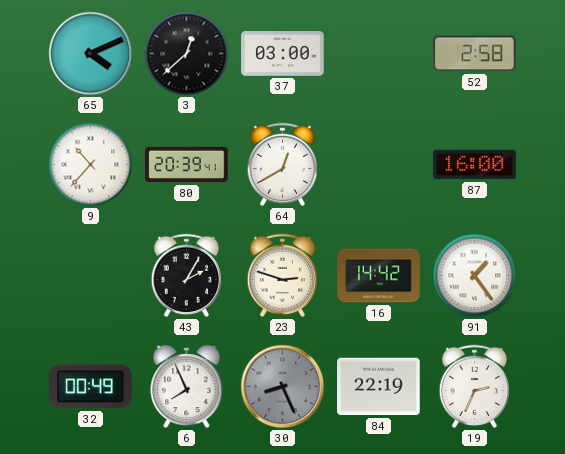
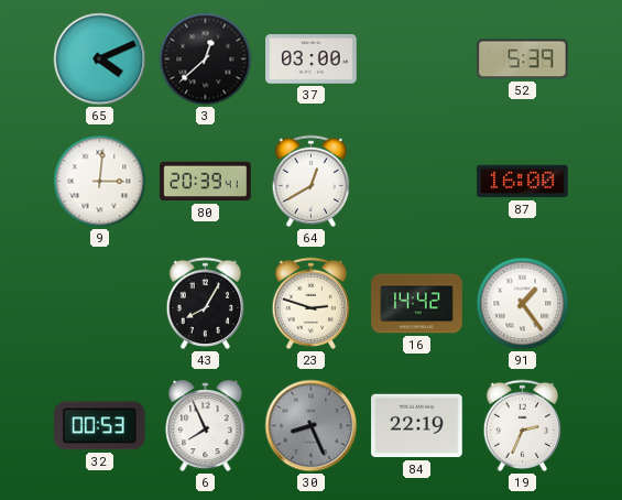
52: 2:58 -> 5:39
9: 10:37 -> 3:01
43: 2:05 -> 8:05
32: 00:49 -> 00:53
